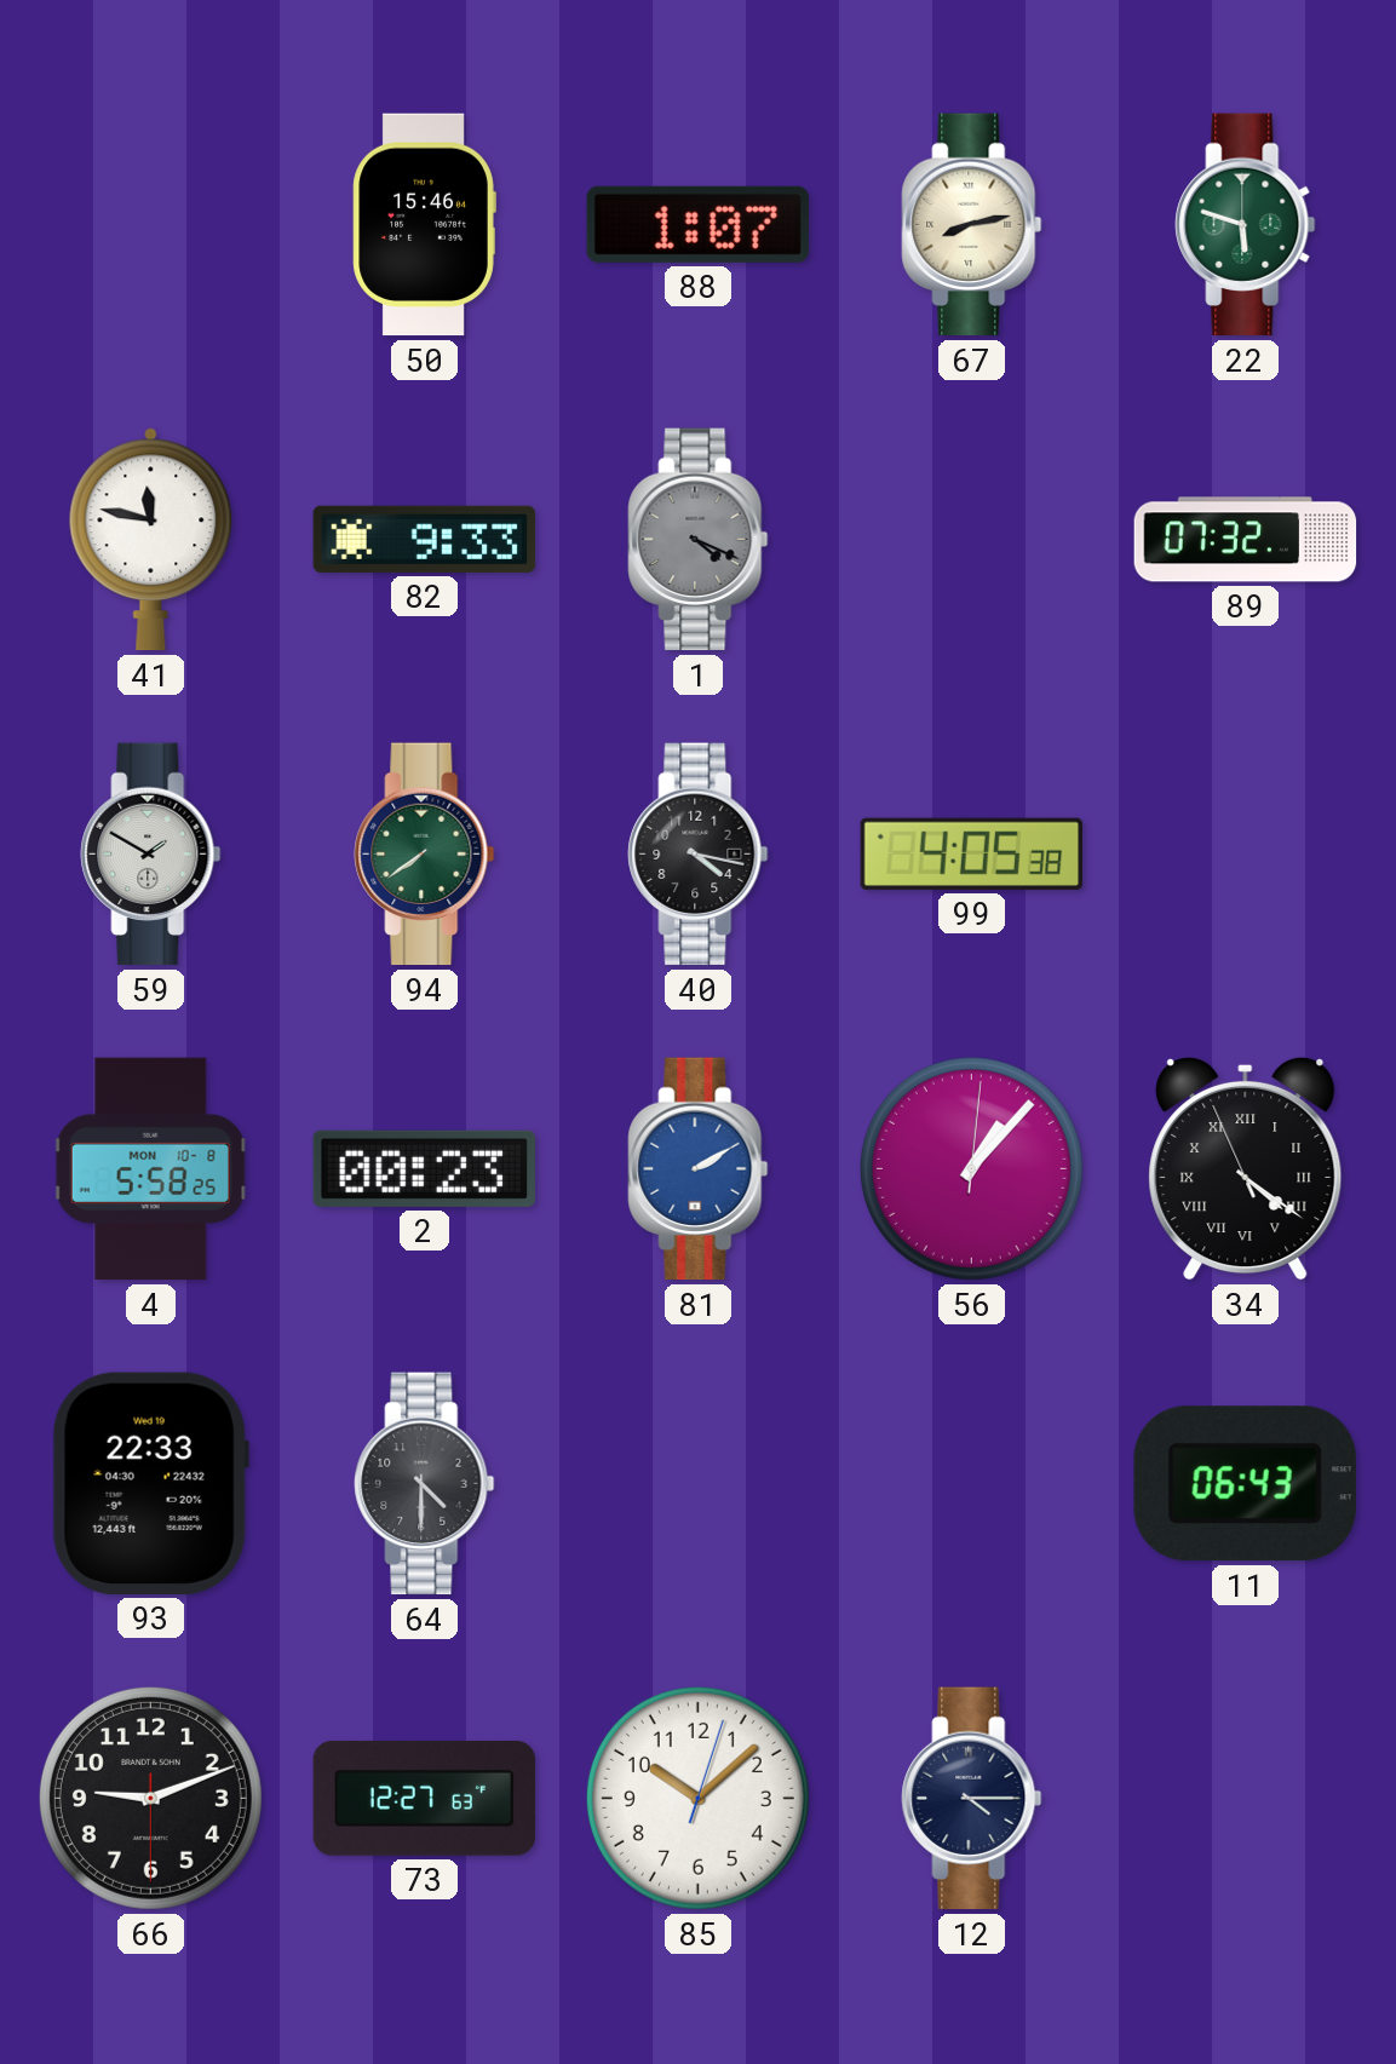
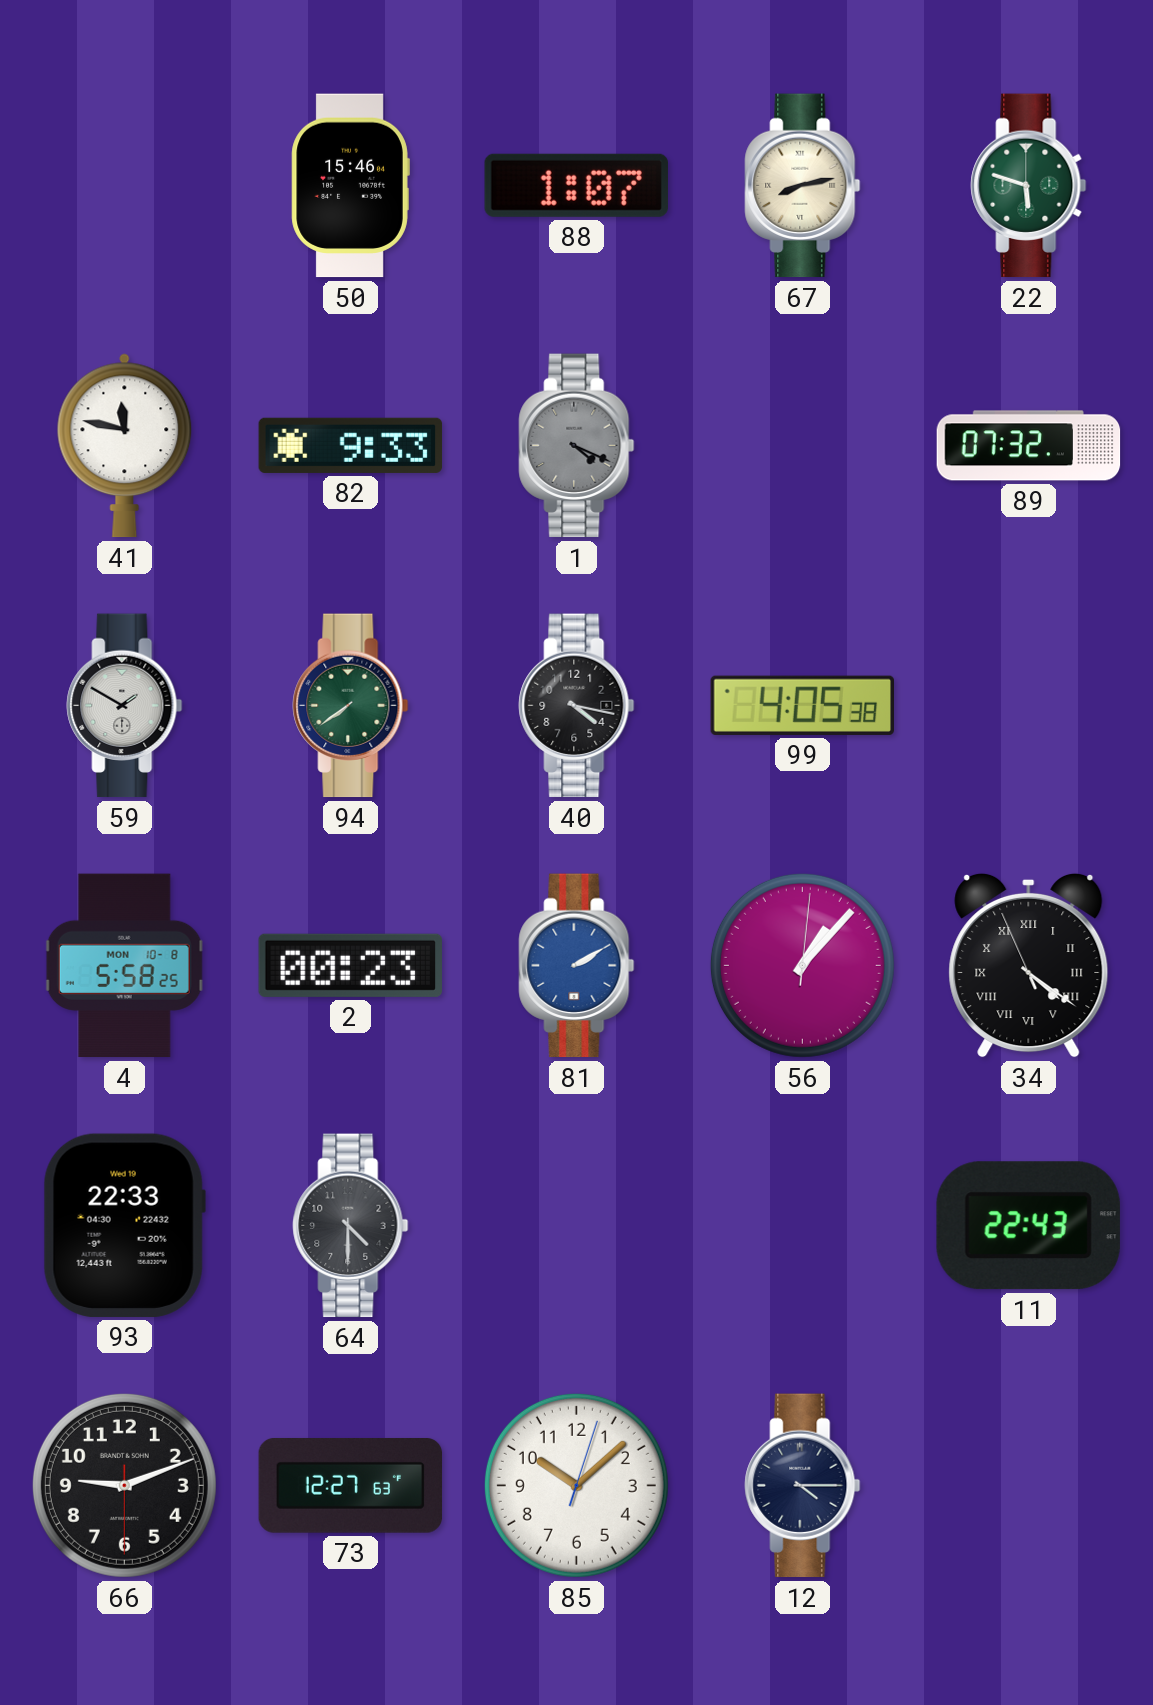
11: 06:43 -> 22:43
